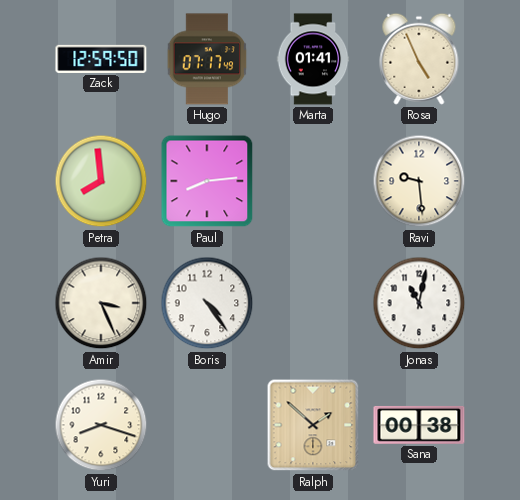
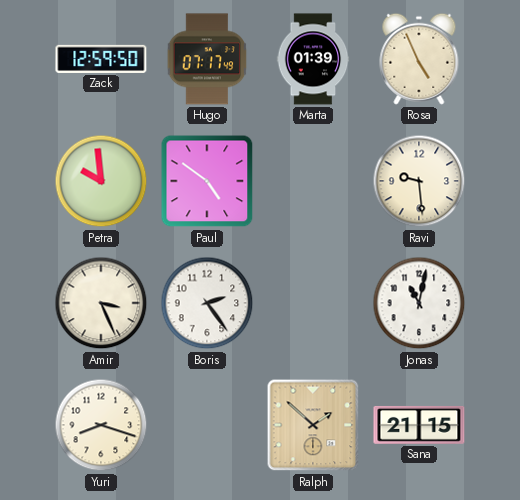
Marta: 01:41 -> 01:39
Petra: 7:59 -> 9:59
Paul: 8:14 -> 4:51
Boris: 4:24 -> 2:24
Sana: 00:38 -> 21:15
